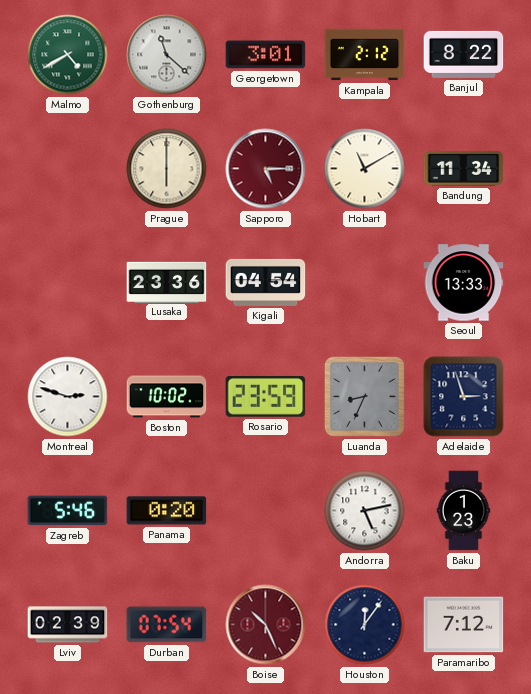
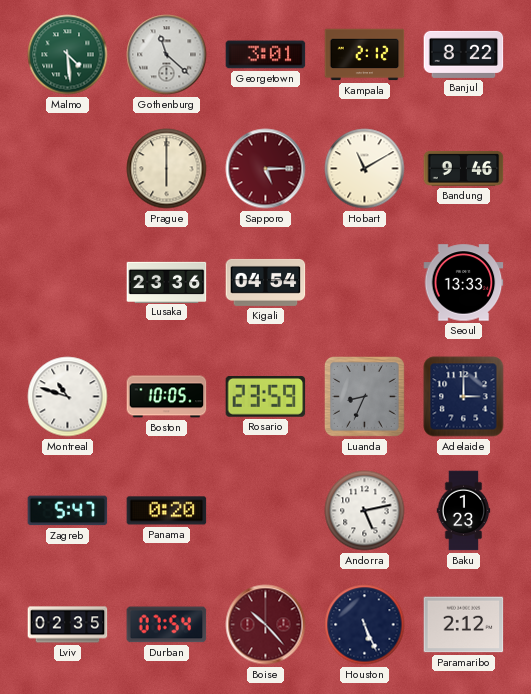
Malmo: 4:40 -> 4:29
Bandung: 11:34 -> 9:46
Montreal: 2:48 -> 10:48
Boston: 10:02 -> 10:05
Adelaide: 2:57 -> 3:00
Zagreb: 5:46 -> 5:47
Lviv: 02:39 -> 02:35
Boise: 10:26 -> 10:23
Houston: 12:06 -> 5:26
Paramaribo: 7:12 -> 2:12
